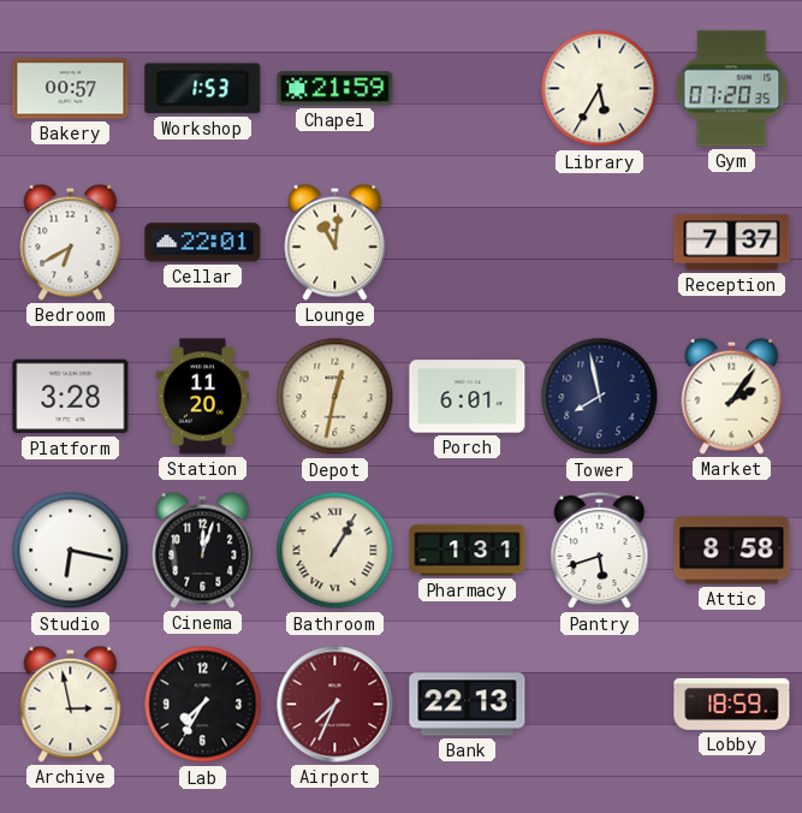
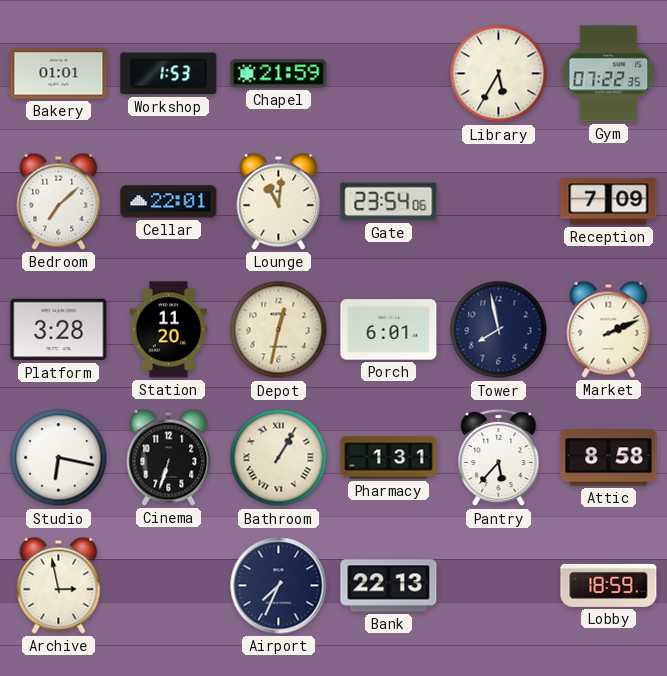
Bakery: 00:57 -> 01:01
Gym: 07:20 -> 07:22
Bedroom: 6:40 -> 7:08
Gate: none -> 23:54
Reception: 7:37 -> 7:09
Market: 2:06 -> 2:11
Cinema: 12:03 -> 6:33
Pantry: 5:42 -> 5:37
Lab: 7:35 -> none
Airport dial: burgundy -> navy
